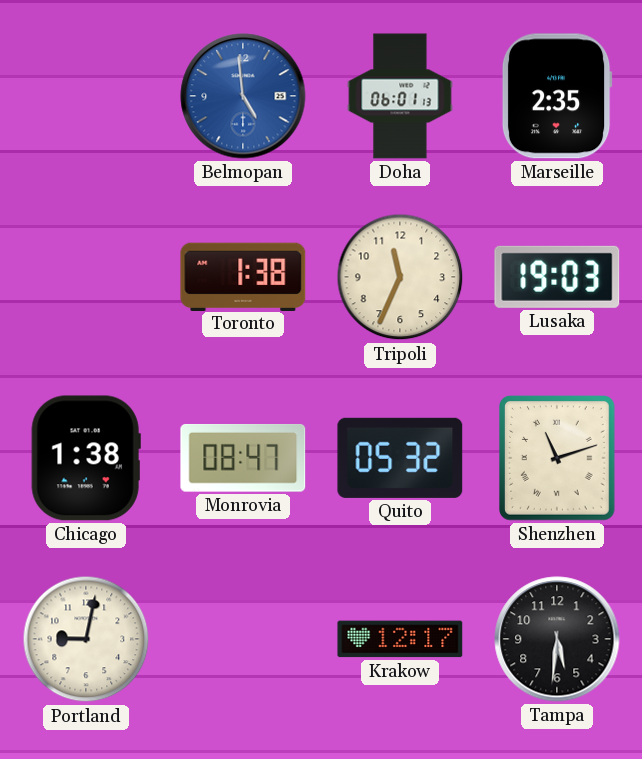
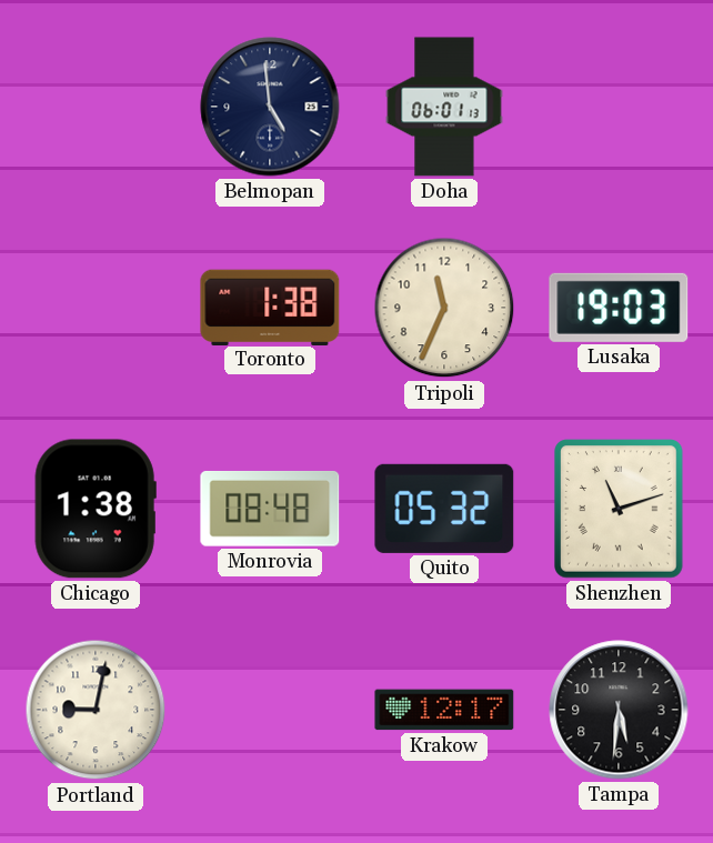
Belmopan dial: blue -> navy
Marseille: 2:35 -> none
Monrovia: 08:47 -> 08:48
